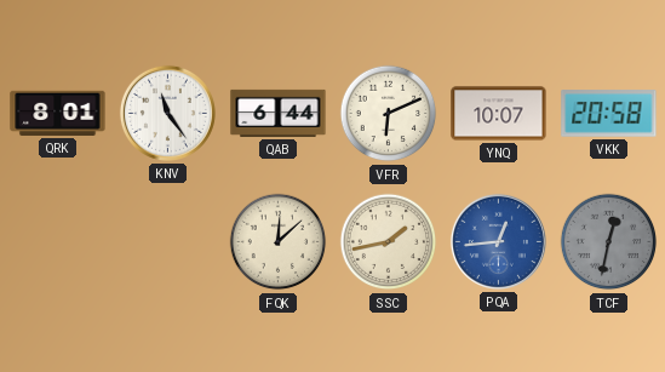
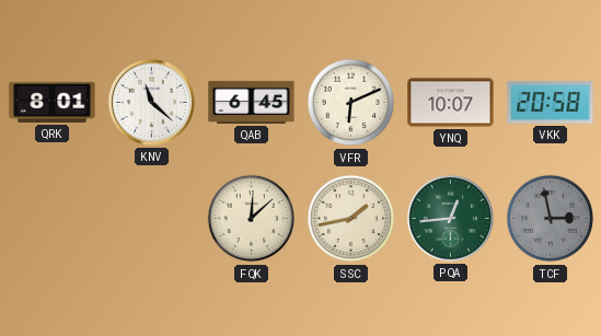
KNV: 11:24 -> 11:22
QAB: 6:44 -> 6:45
PQA dial: blue -> green
TCF: 12:32 -> 2:58
